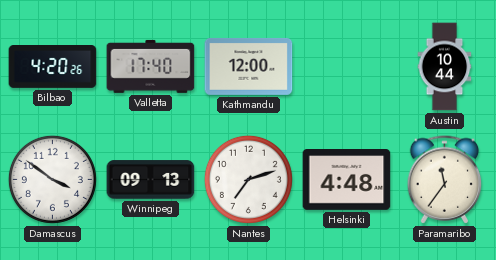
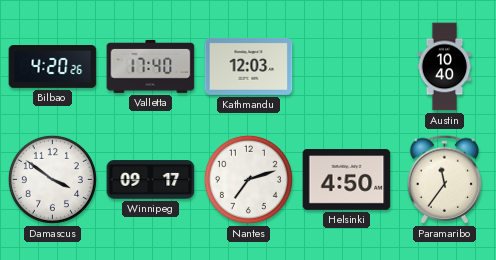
Kathmandu: 12:00 -> 12:03
Austin: 10:44 -> 10:40
Winnipeg: 09:13 -> 09:17
Helsinki: 4:48 -> 4:50
